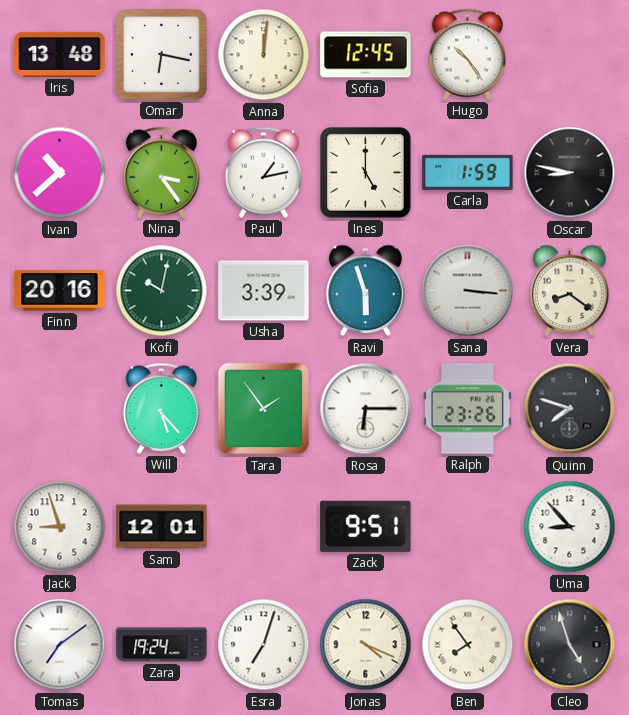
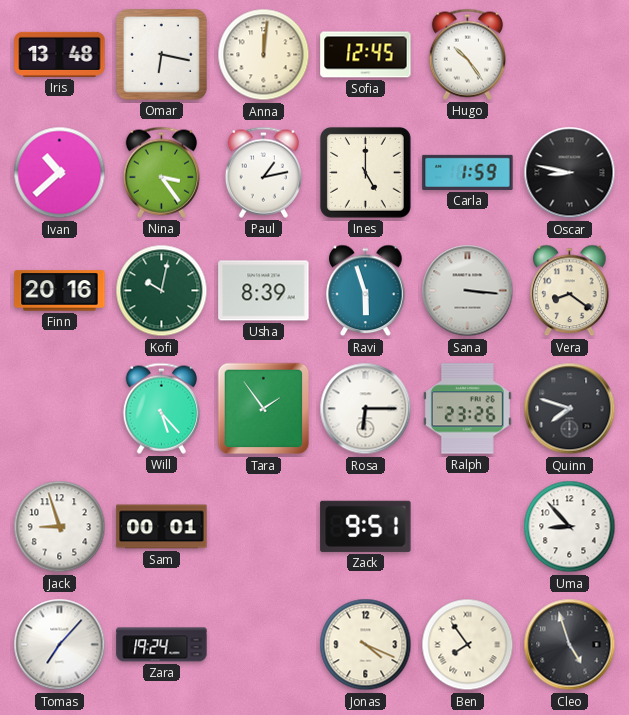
Usha: 3:39 -> 8:39
Sam: 12:01 -> 00:01
Tomas: 7:09 -> 7:07
Esra: 7:03 -> none
